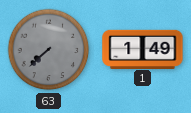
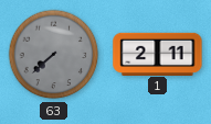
1: 1:49 -> 2:11
